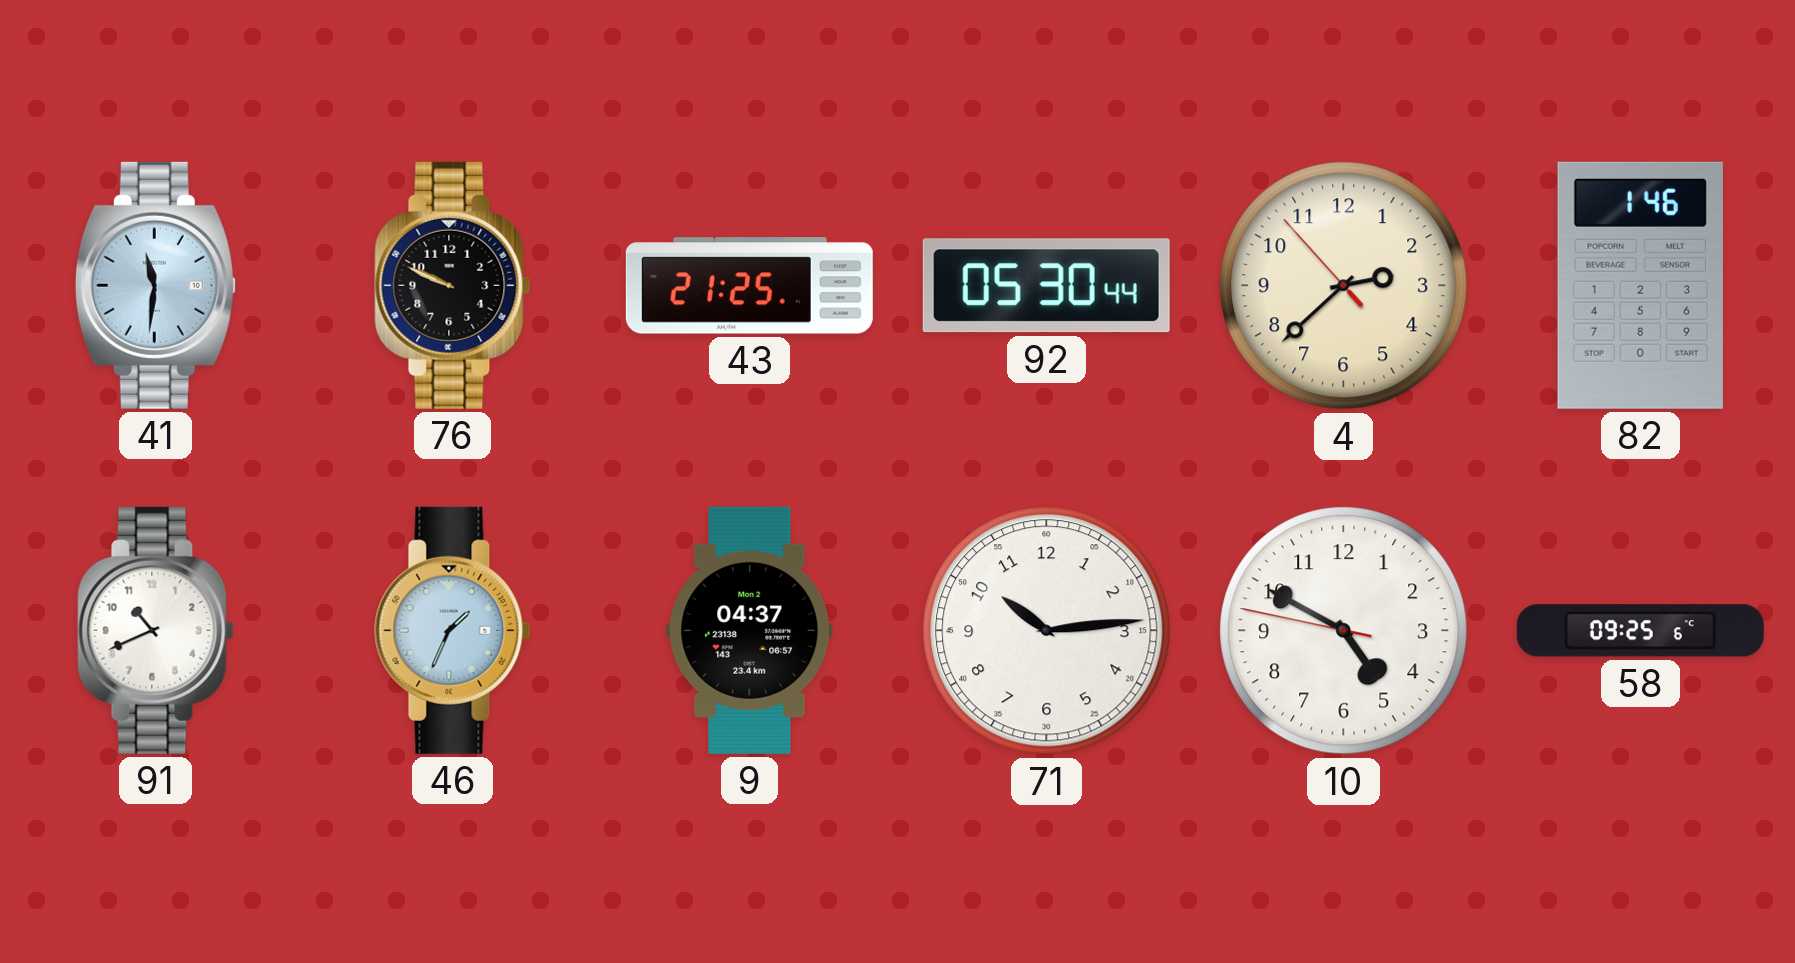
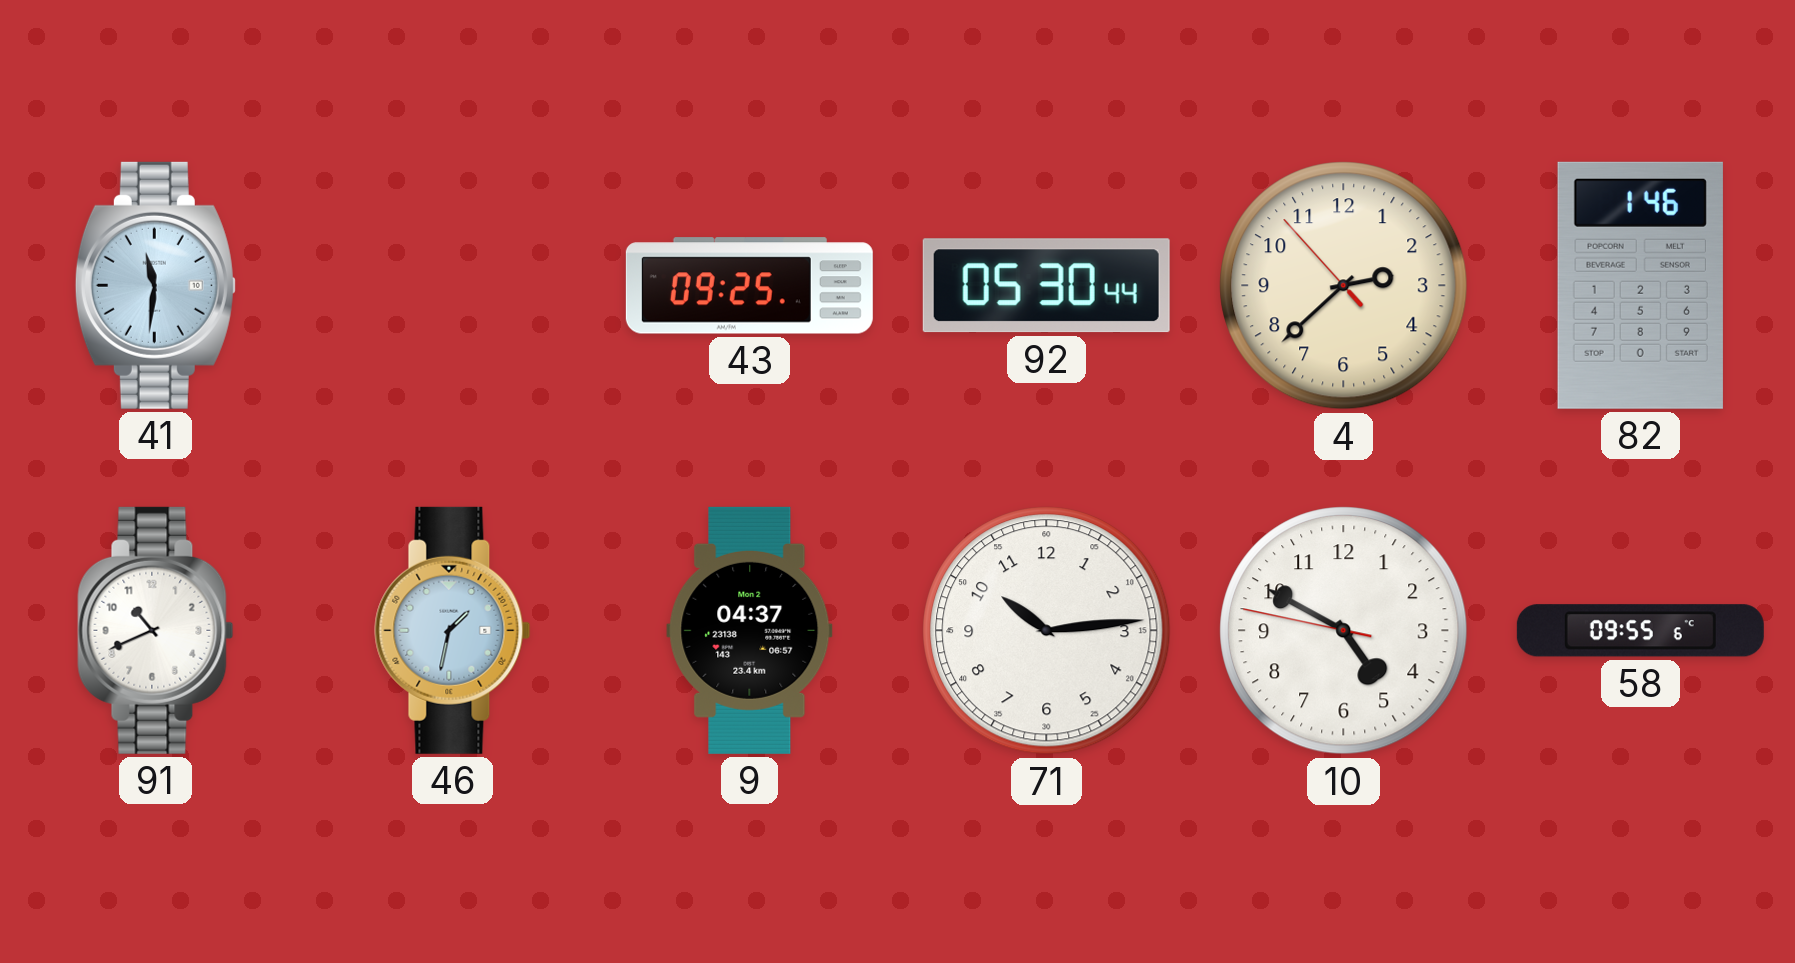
76: 9:49 -> none
43: 21:25 -> 09:25
46: 1:34 -> 1:32
58: 09:25 -> 09:55
